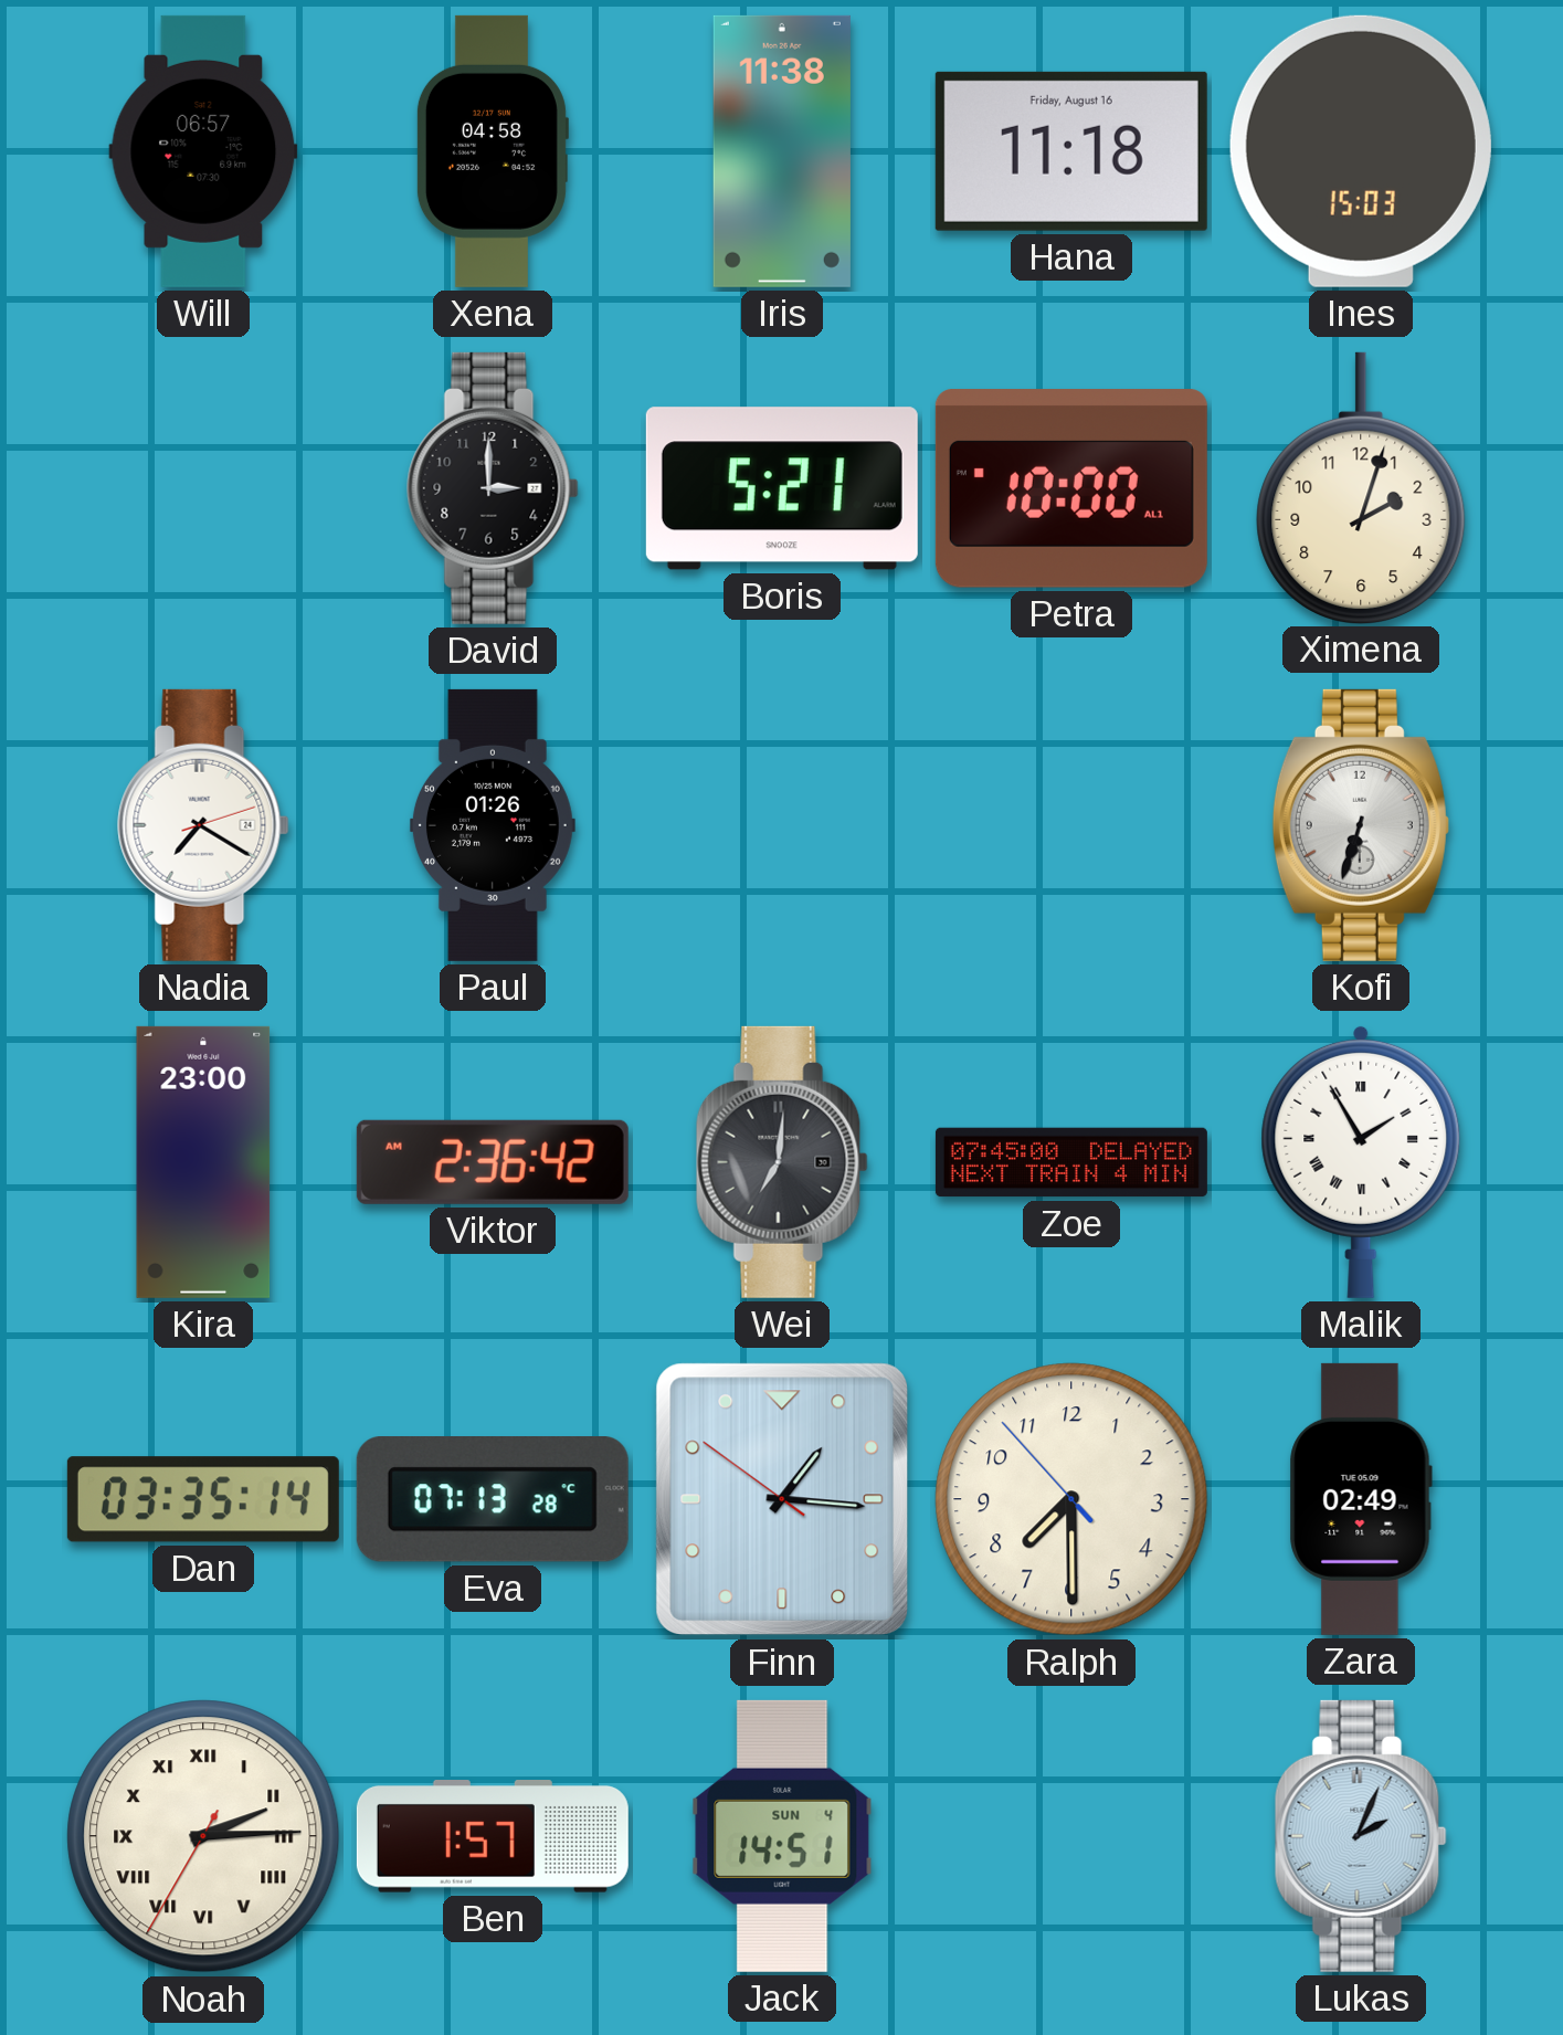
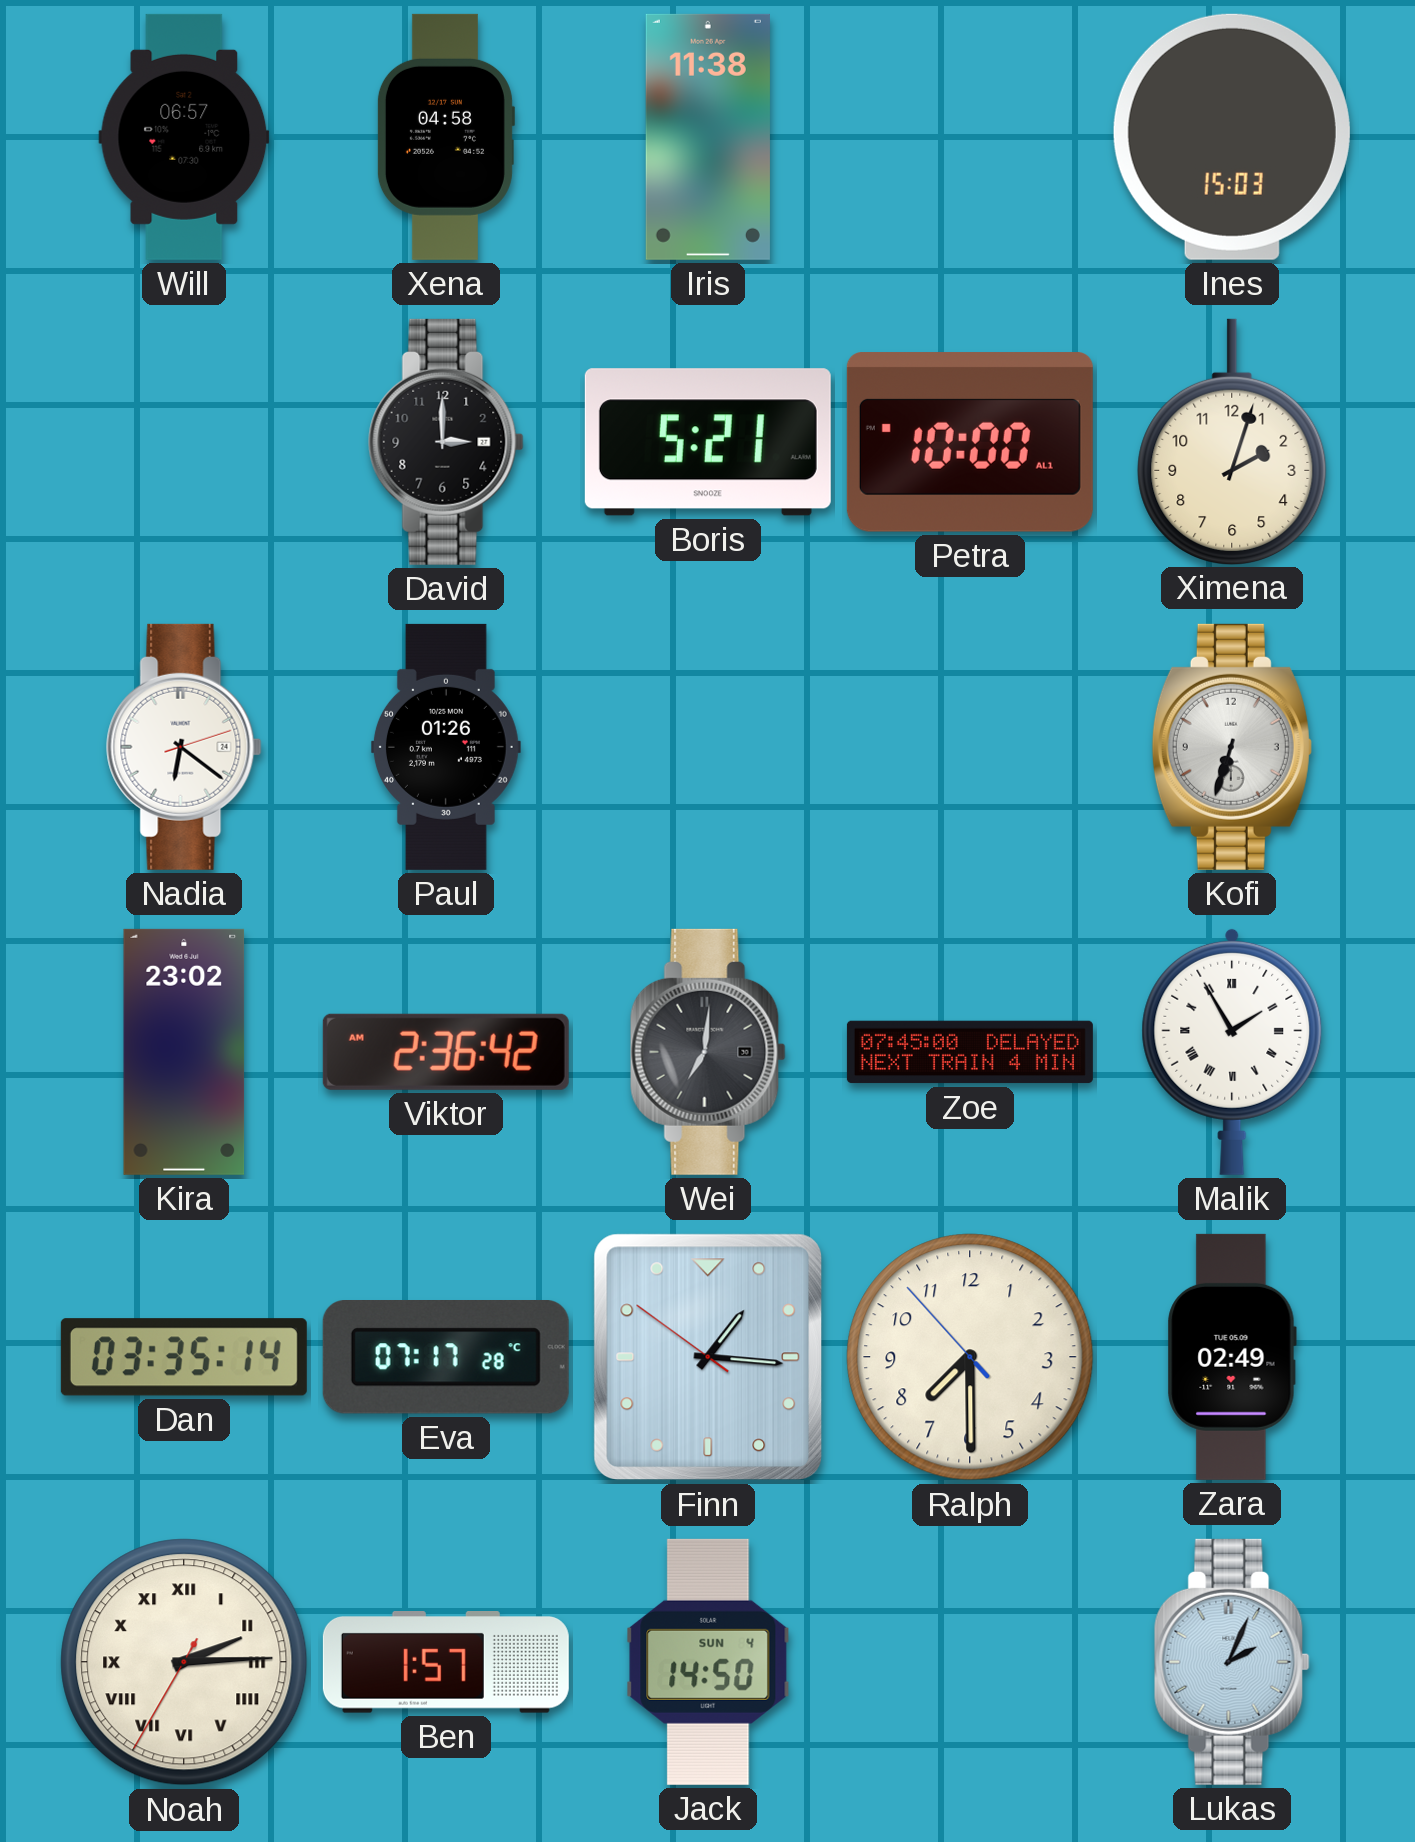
Hana: 11:18 -> none
Nadia: 7:20 -> 6:21
Kira: 23:00 -> 23:02
Eva: 07:13 -> 07:17
Jack: 14:51 -> 14:50
